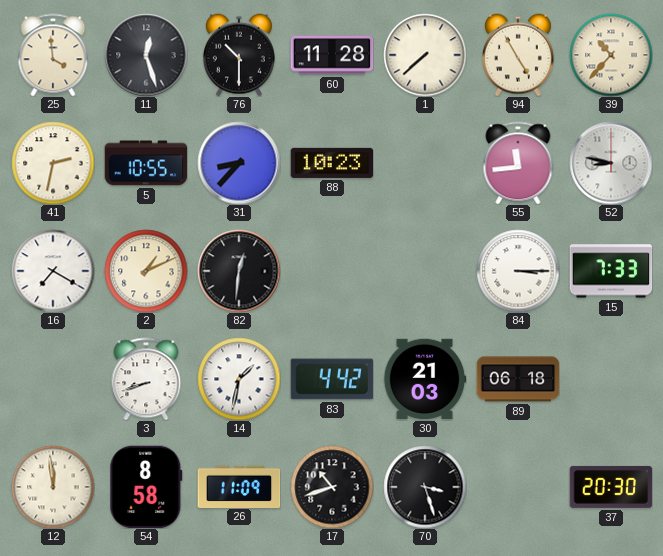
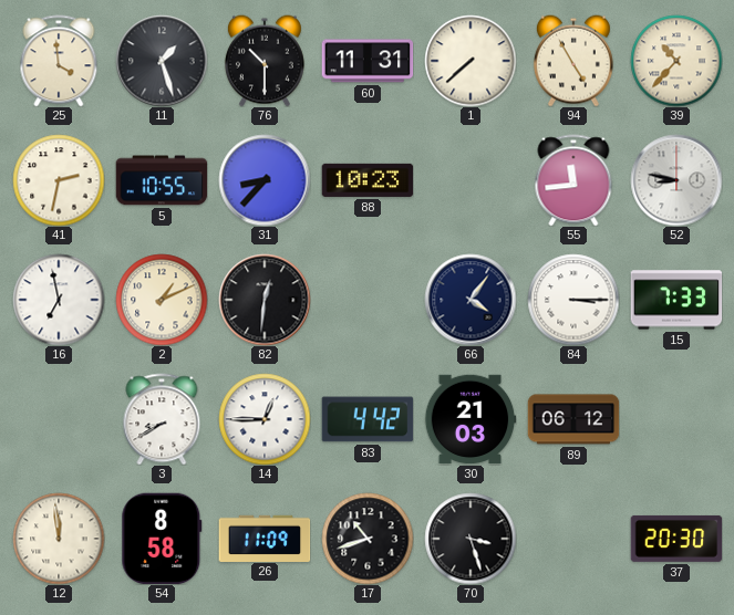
11: 12:27 -> 1:27
60: 11:28 -> 11:31
16: 7:20 -> 6:58
66: none -> 4:06
3: 8:42 -> 8:40
14: 1:32 -> 12:45
89: 06:18 -> 06:12
